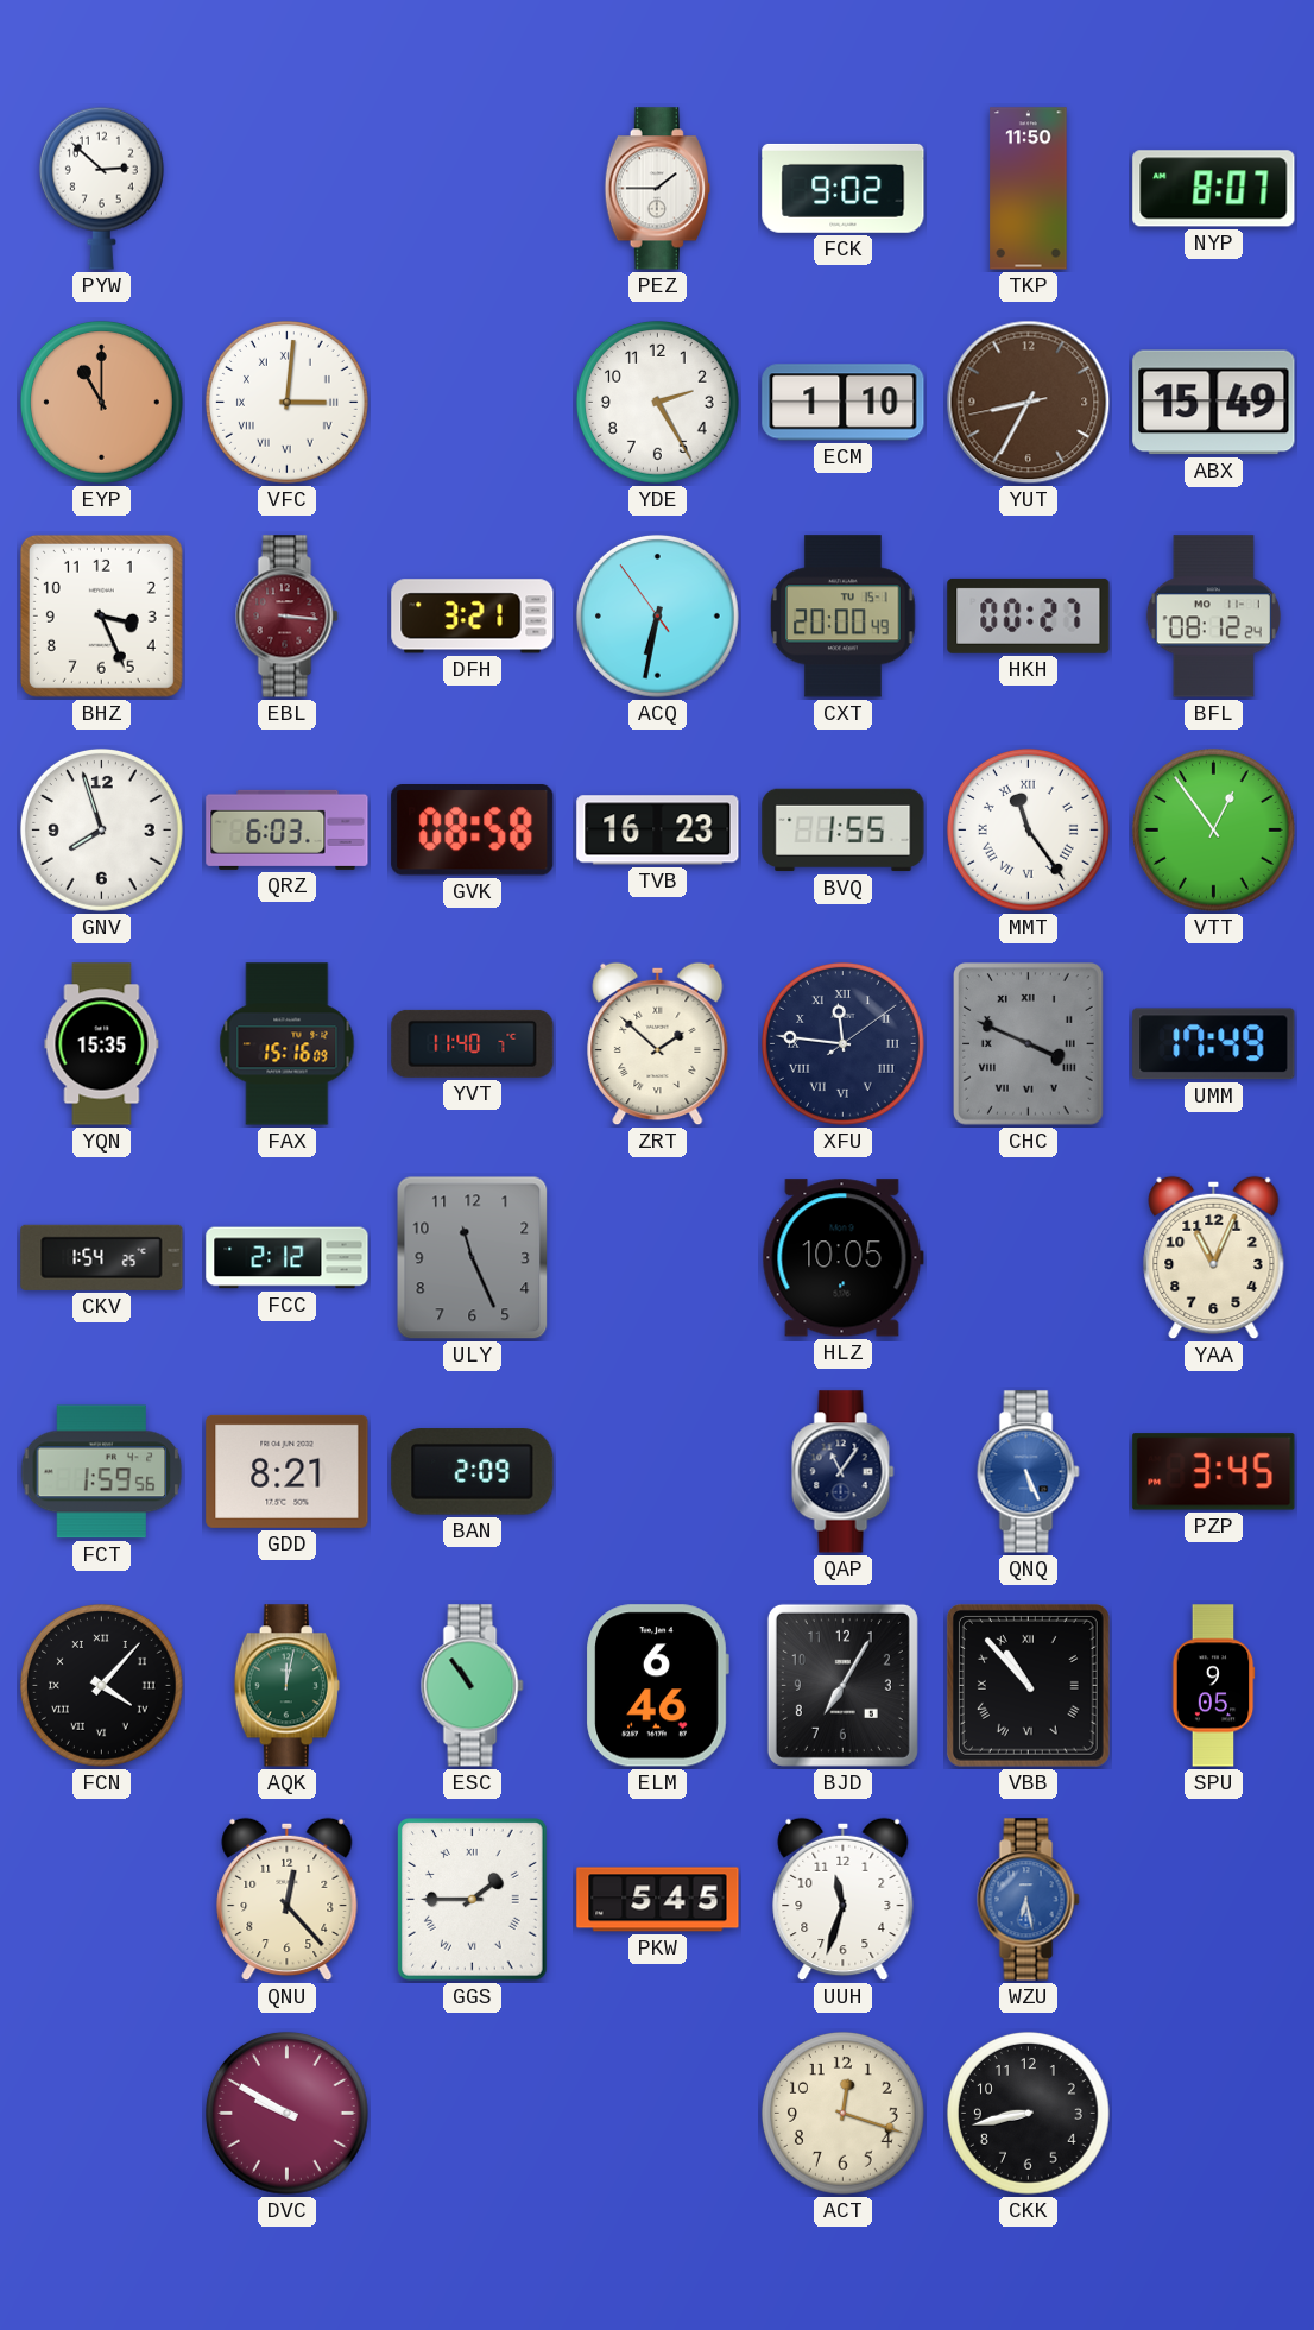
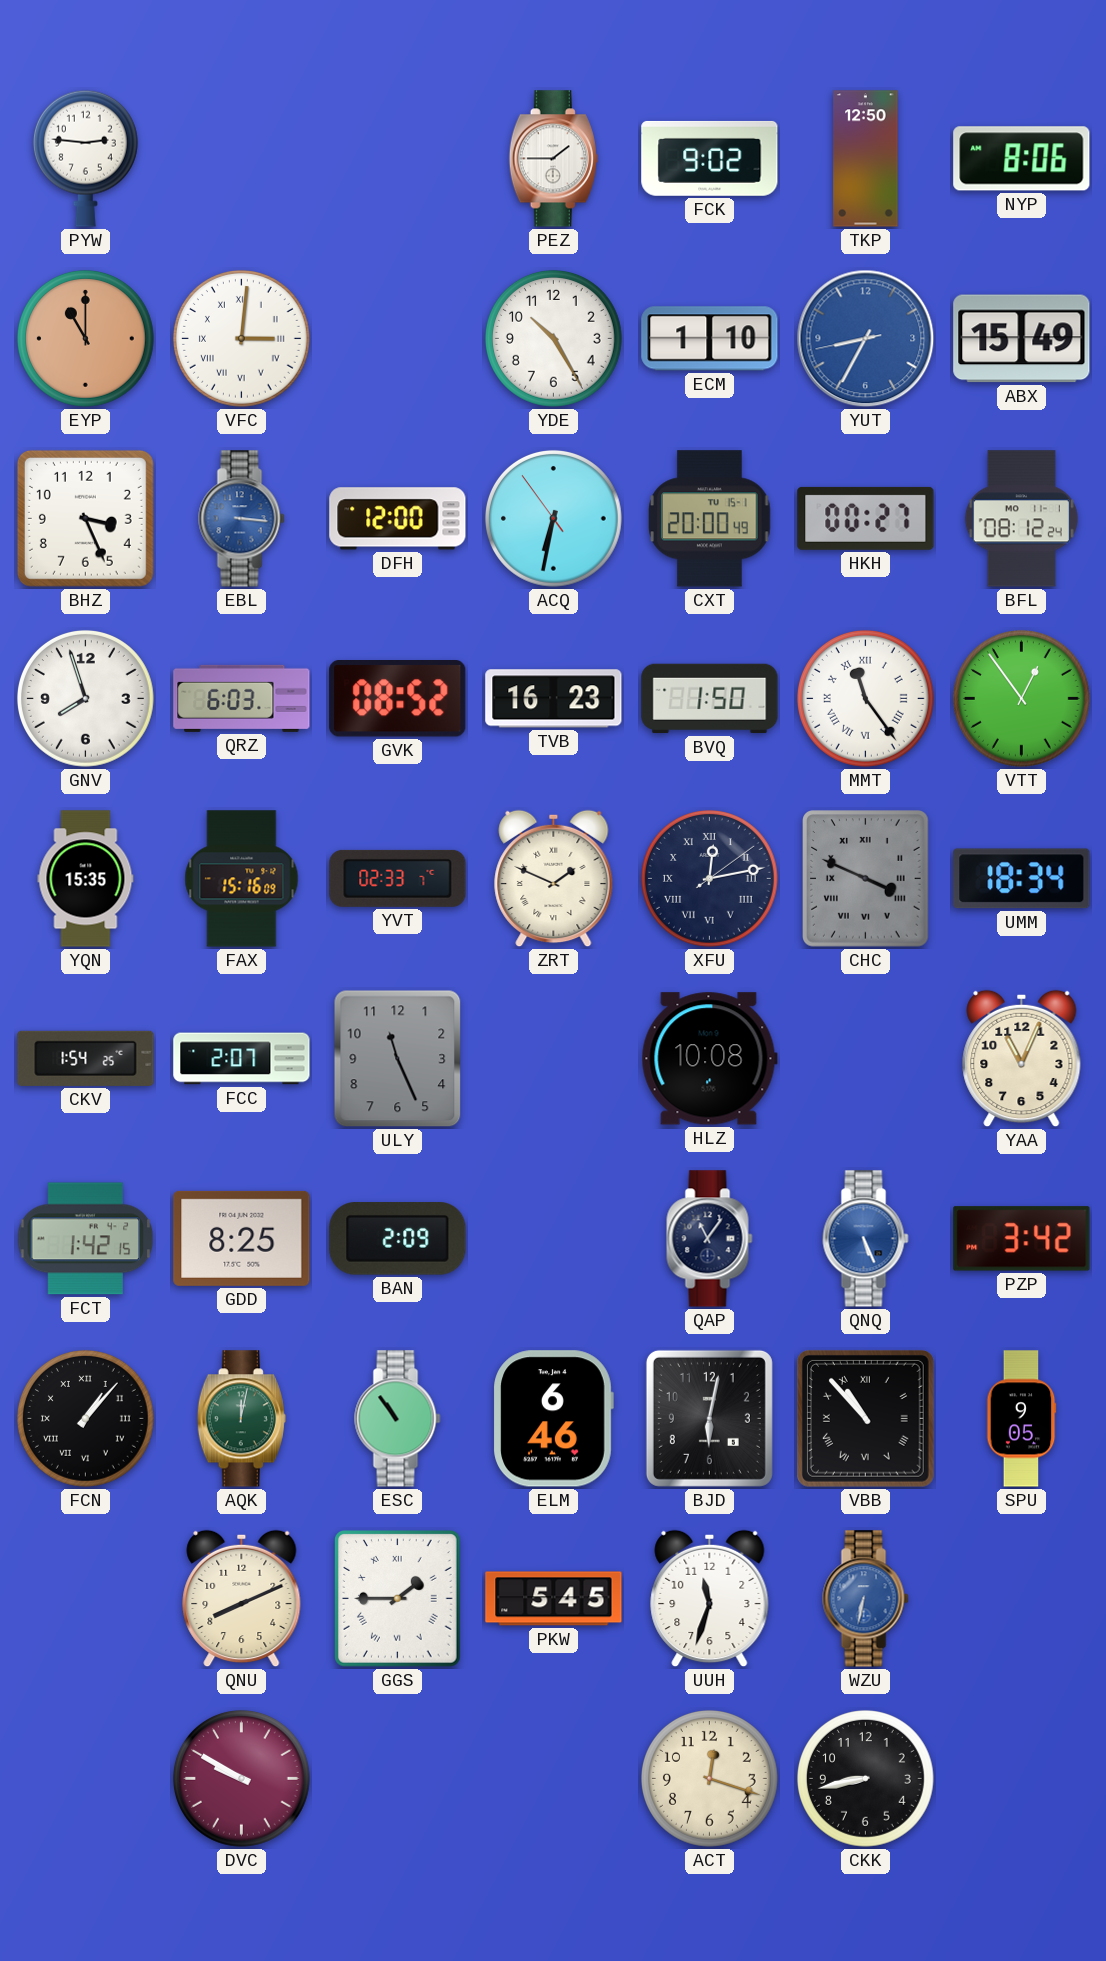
PYW: 2:52 -> 2:46
TKP: 11:50 -> 12:50
NYP: 8:07 -> 8:06
YDE: 2:25 -> 10:25
YUT dial: brown -> blue
EBL dial: burgundy -> blue
DFH: 3:21 -> 12:00
GVK: 08:58 -> 08:52
BVQ: 1:55 -> 1:50
YVT: 11:40 -> 02:33
ZRT: 1:52 -> 1:49
XFU: 11:46 -> 12:13
UMM: 17:49 -> 18:34
FCC: 2:12 -> 2:07
HLZ: 10:05 -> 10:08
FCT: 1:59 -> 1:42
GDD: 8:21 -> 8:25
PZP: 3:45 -> 3:42
FCN: 4:07 -> 1:07
BJD: 7:05 -> 6:02
QNU: 12:23 -> 8:11
WZU: 6:28 -> 6:32
